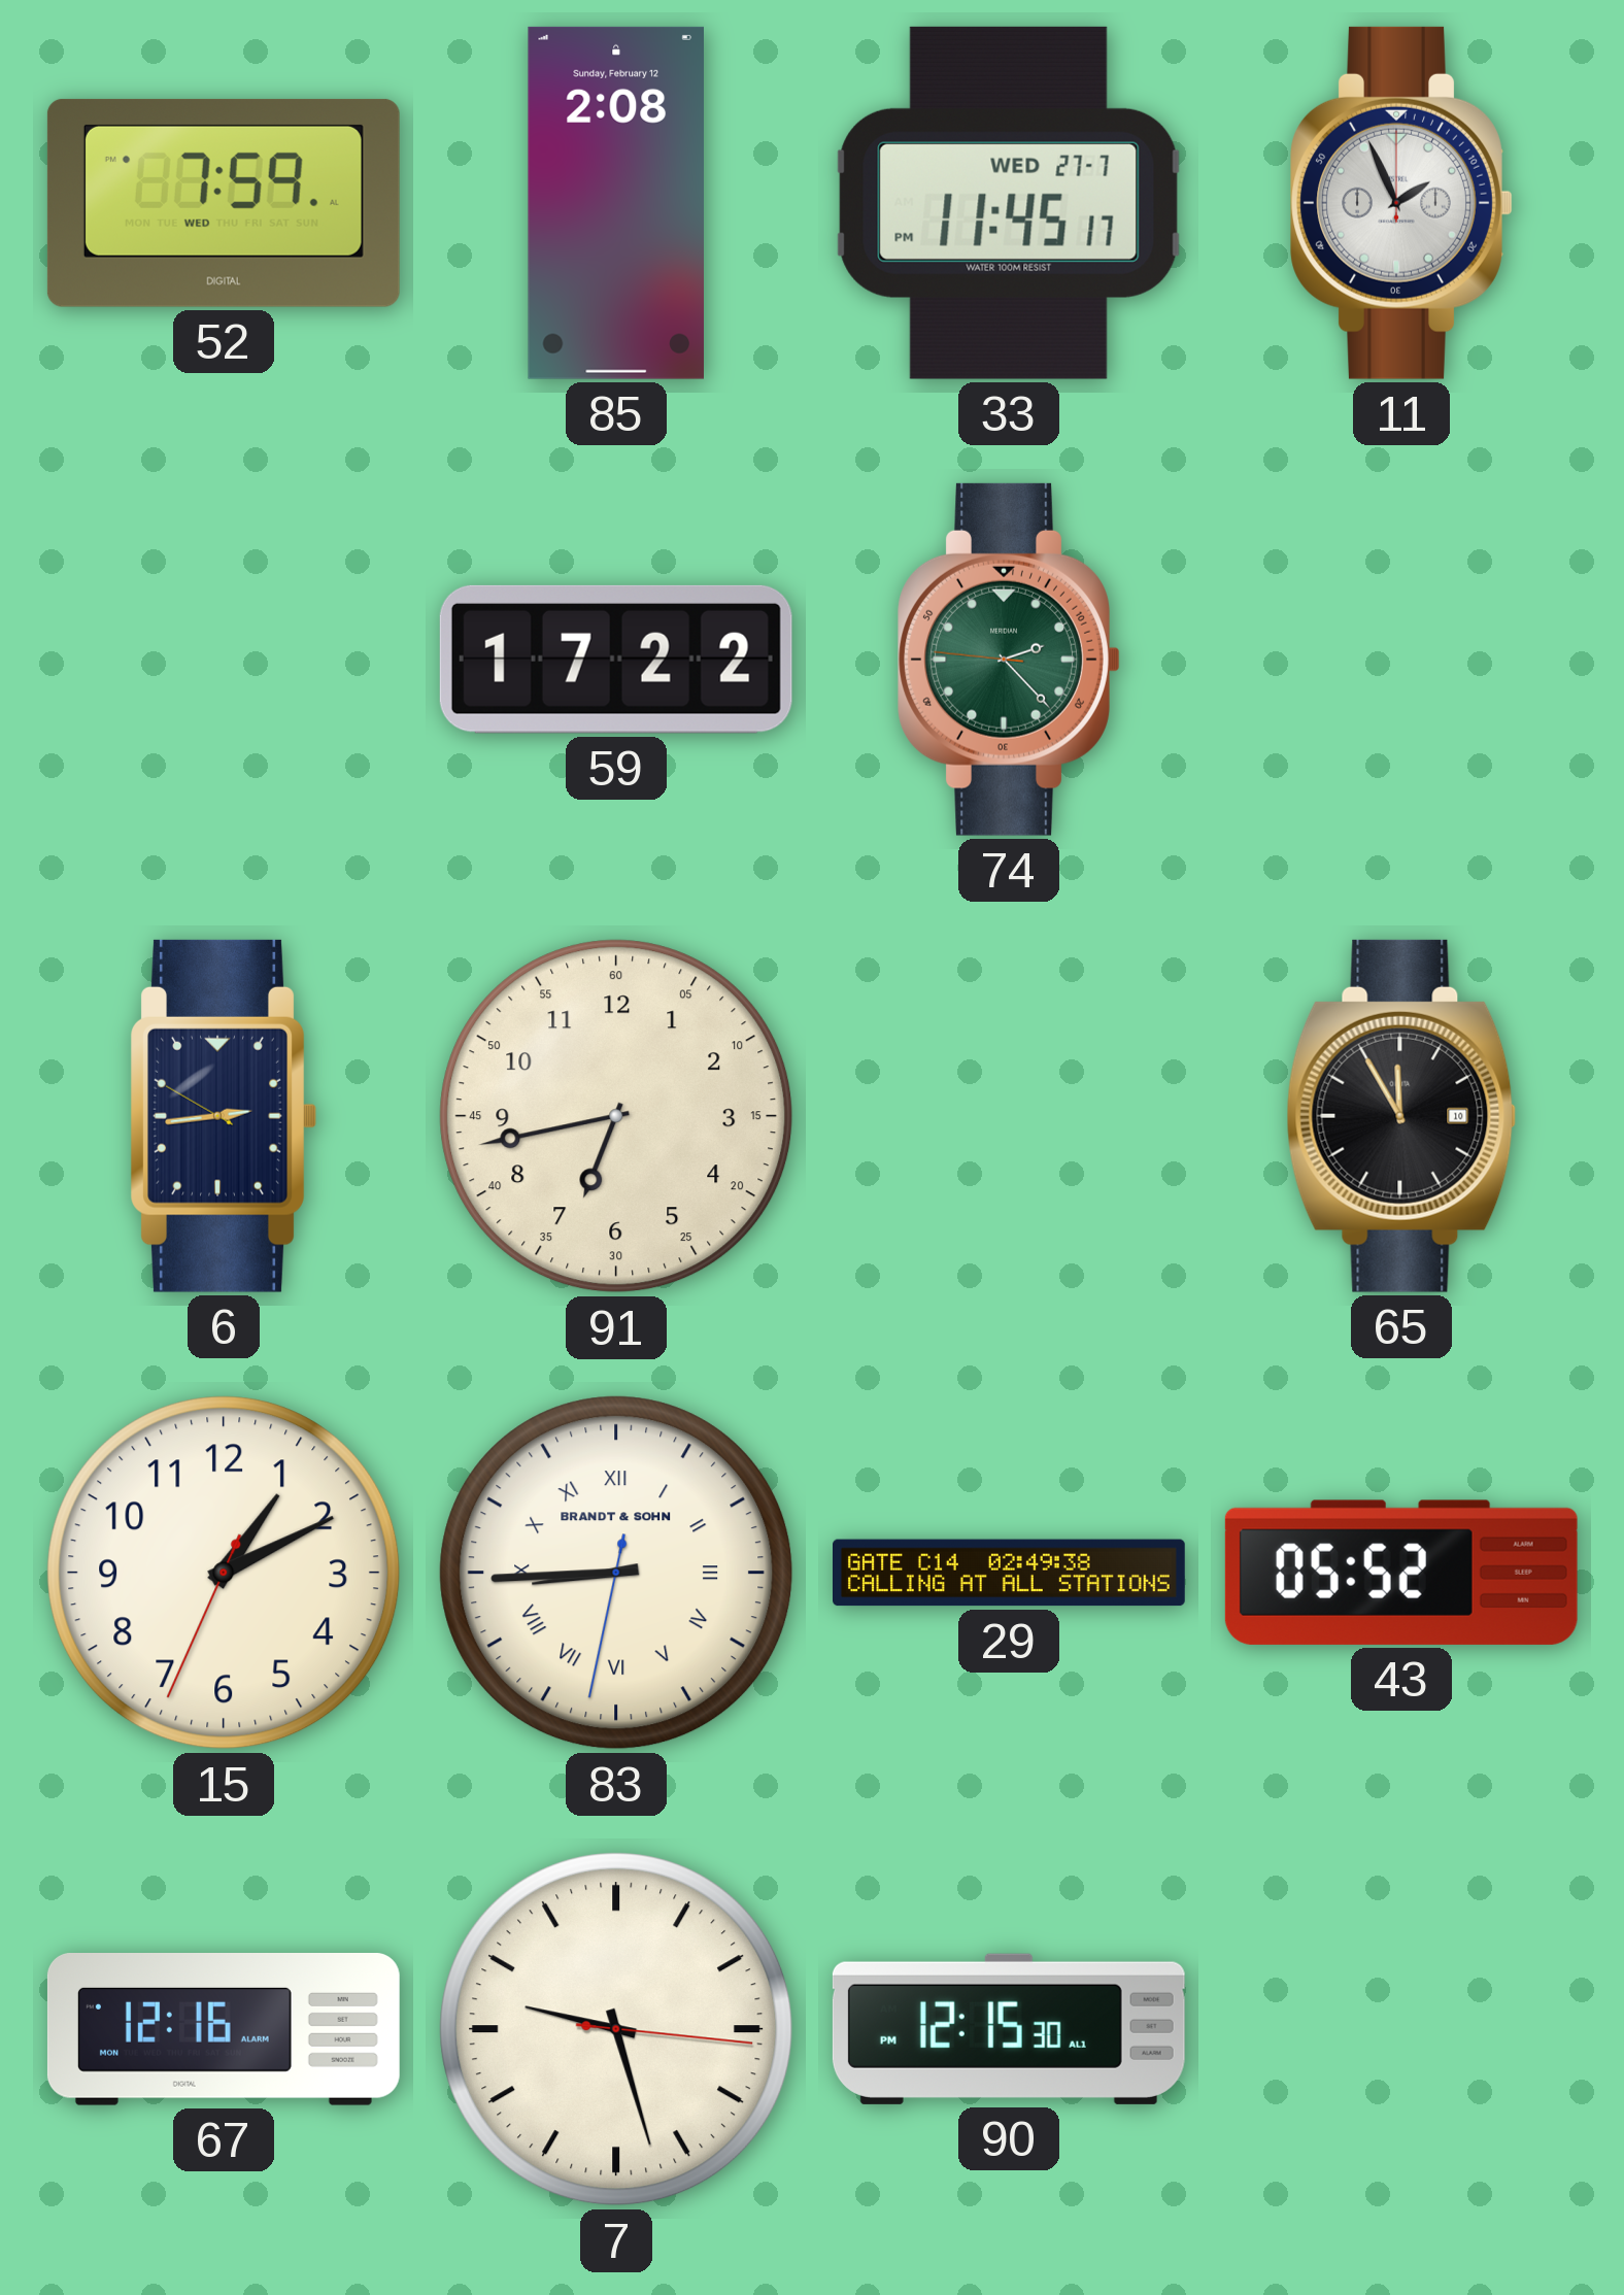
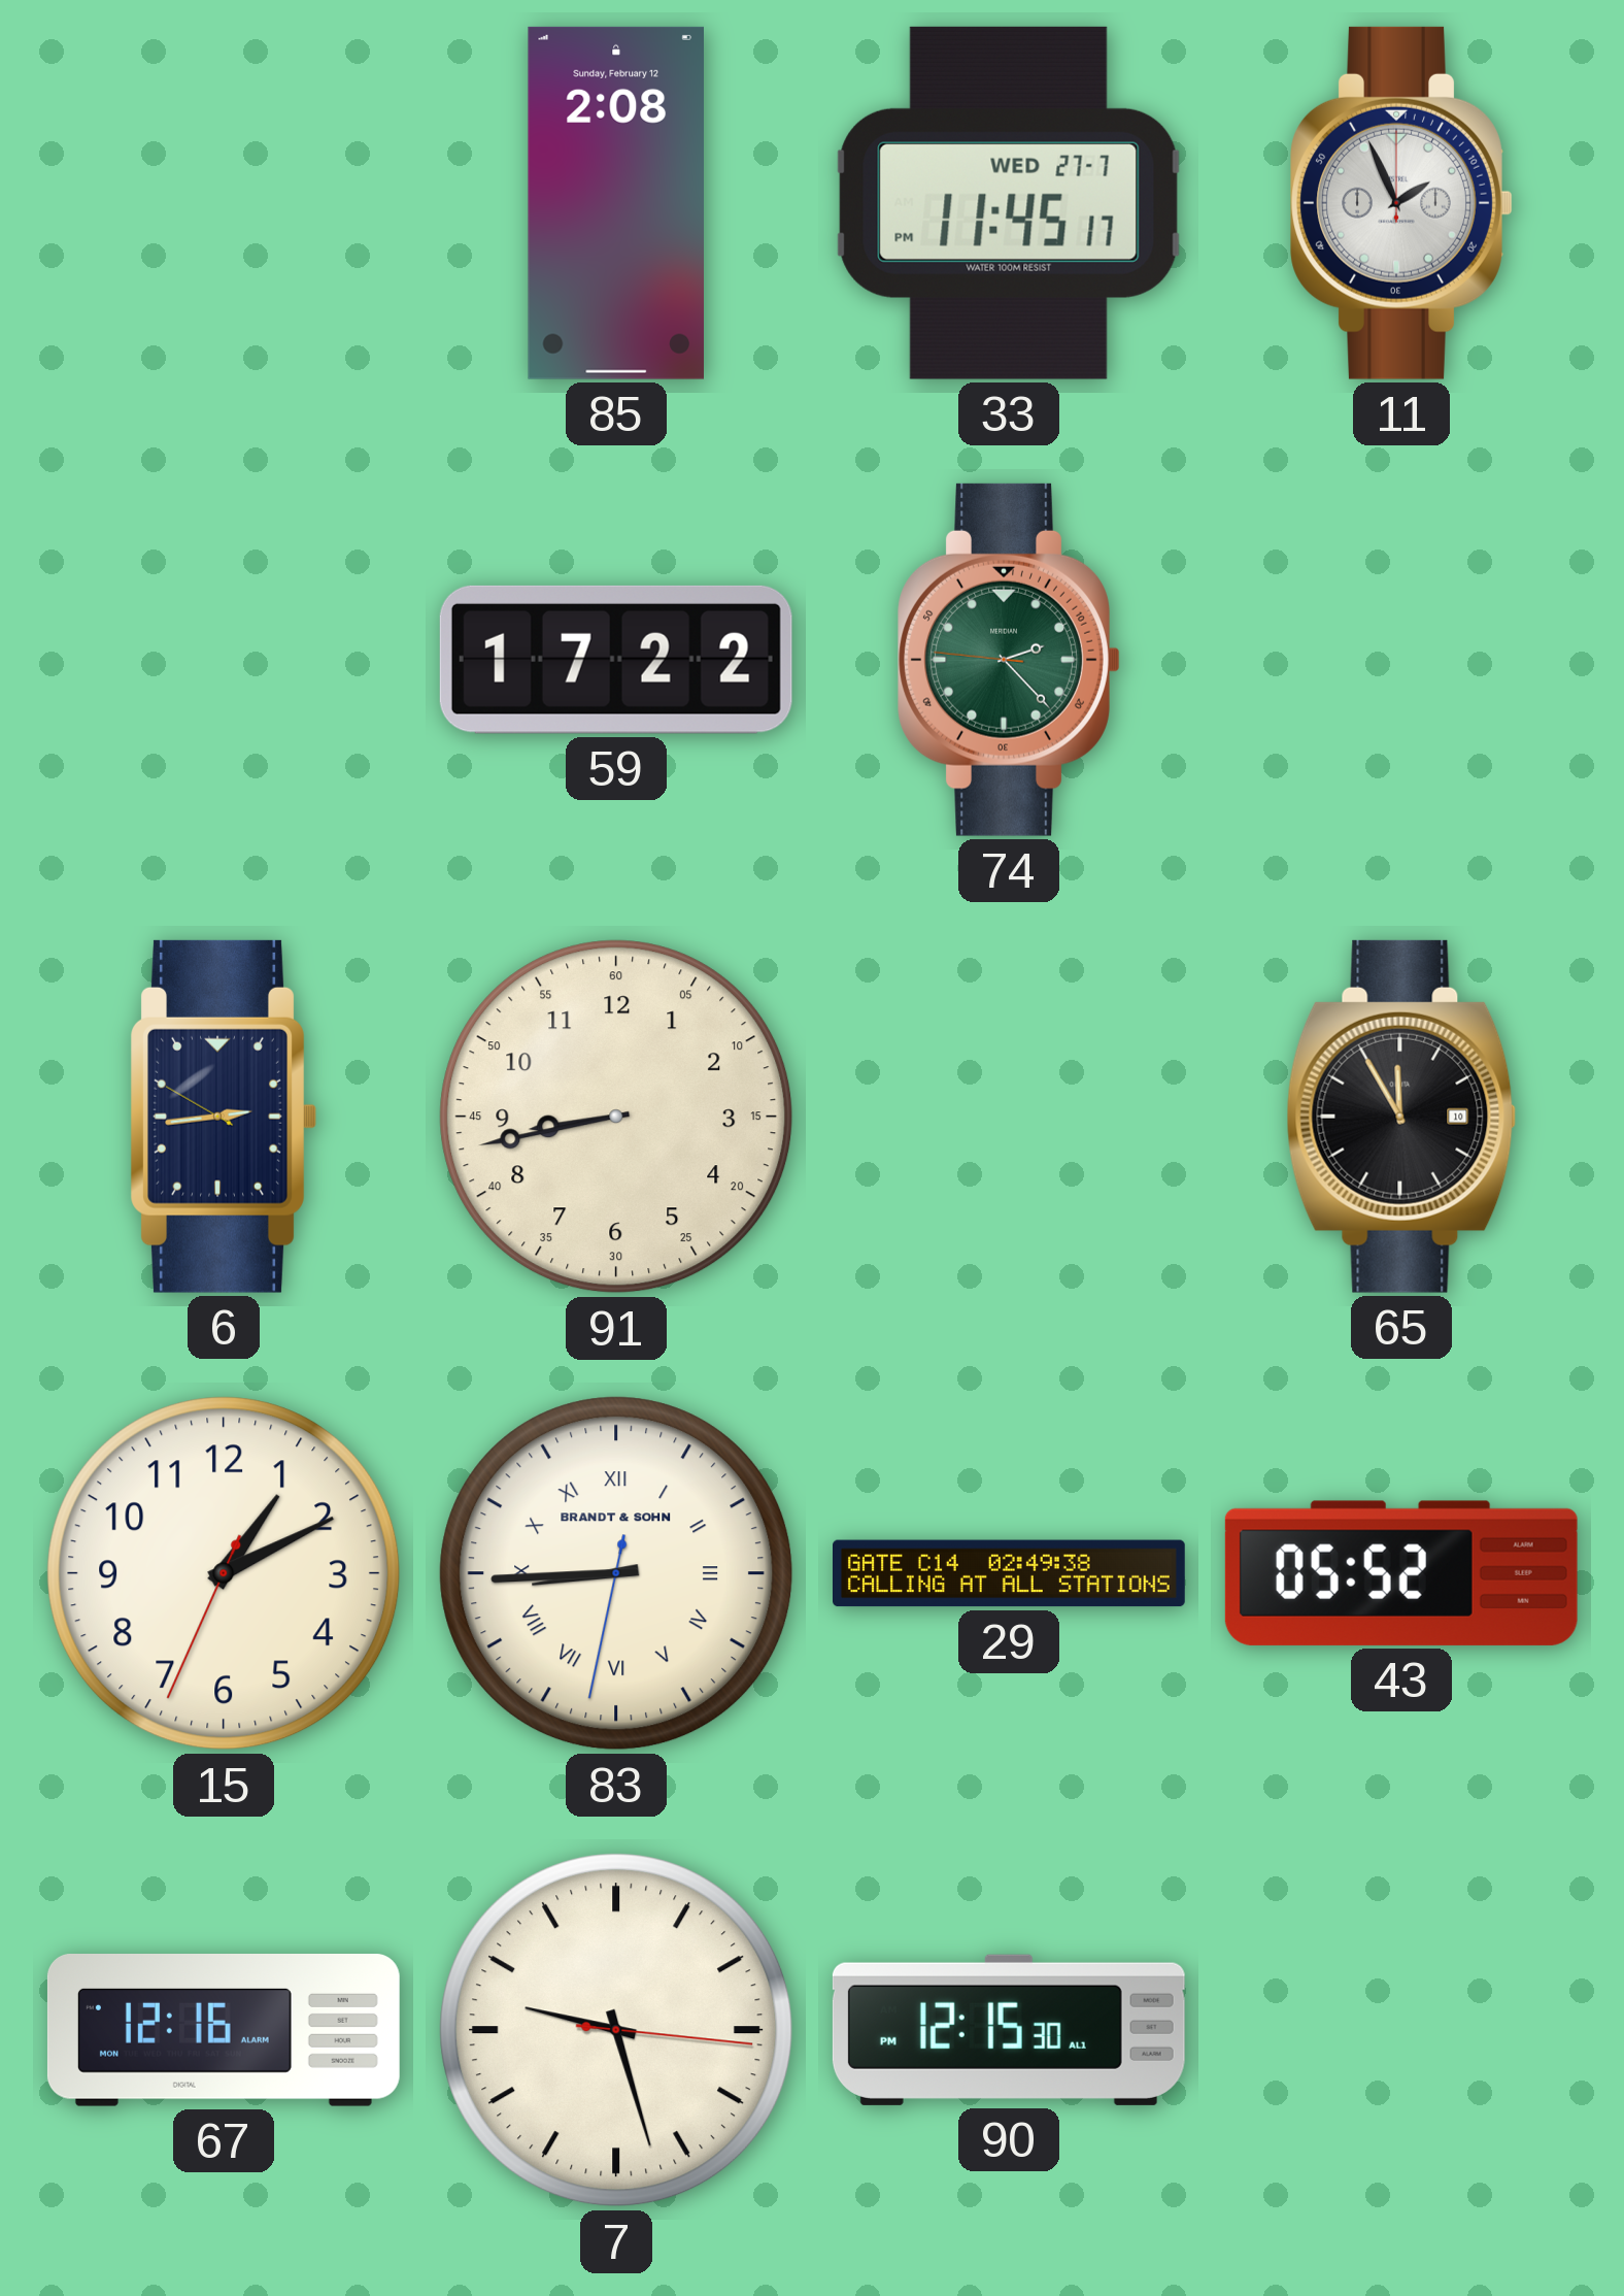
52: 7:59 -> none
91: 6:43 -> 8:43
